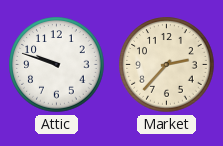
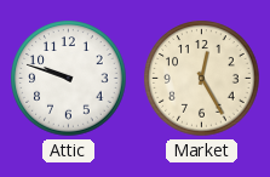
Market: 2:37 -> 12:25
